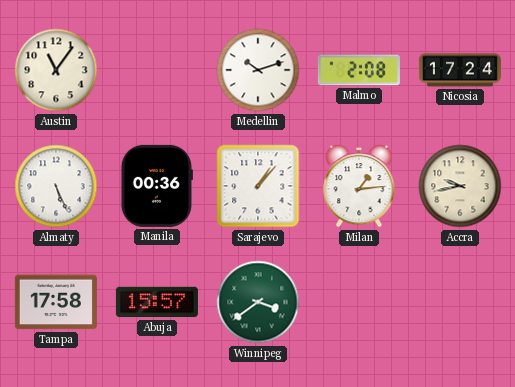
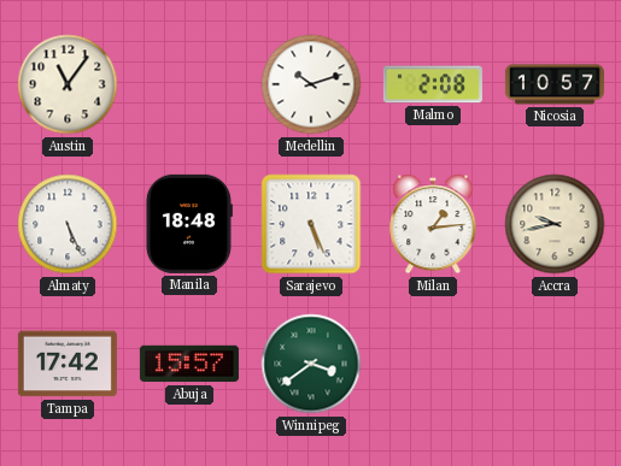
Nicosia: 17:24 -> 10:57
Manila: 00:36 -> 18:48
Sarajevo: 1:07 -> 5:26
Tampa: 17:58 -> 17:42
